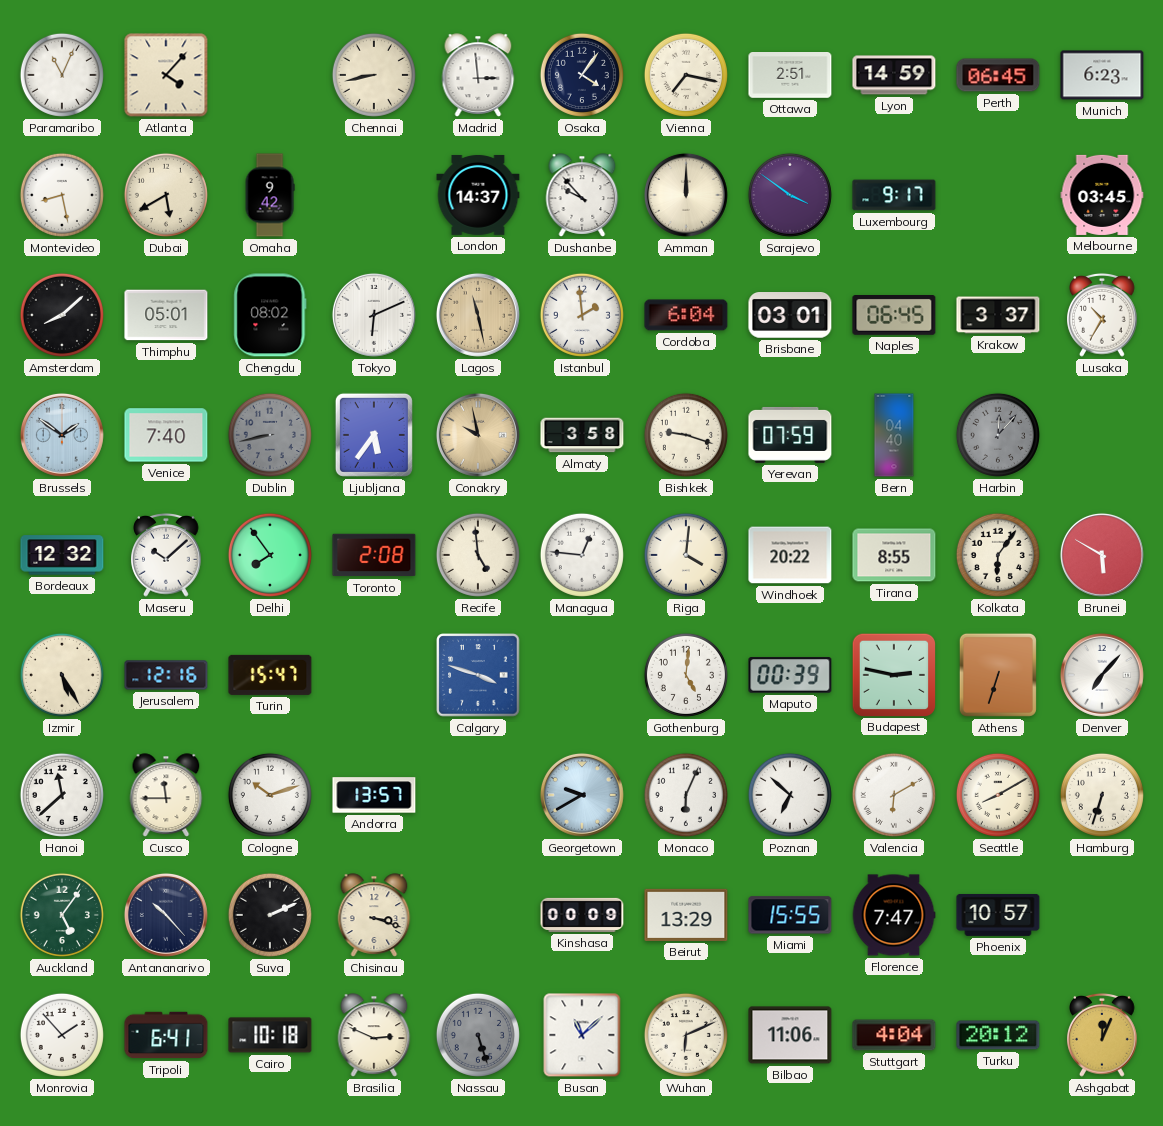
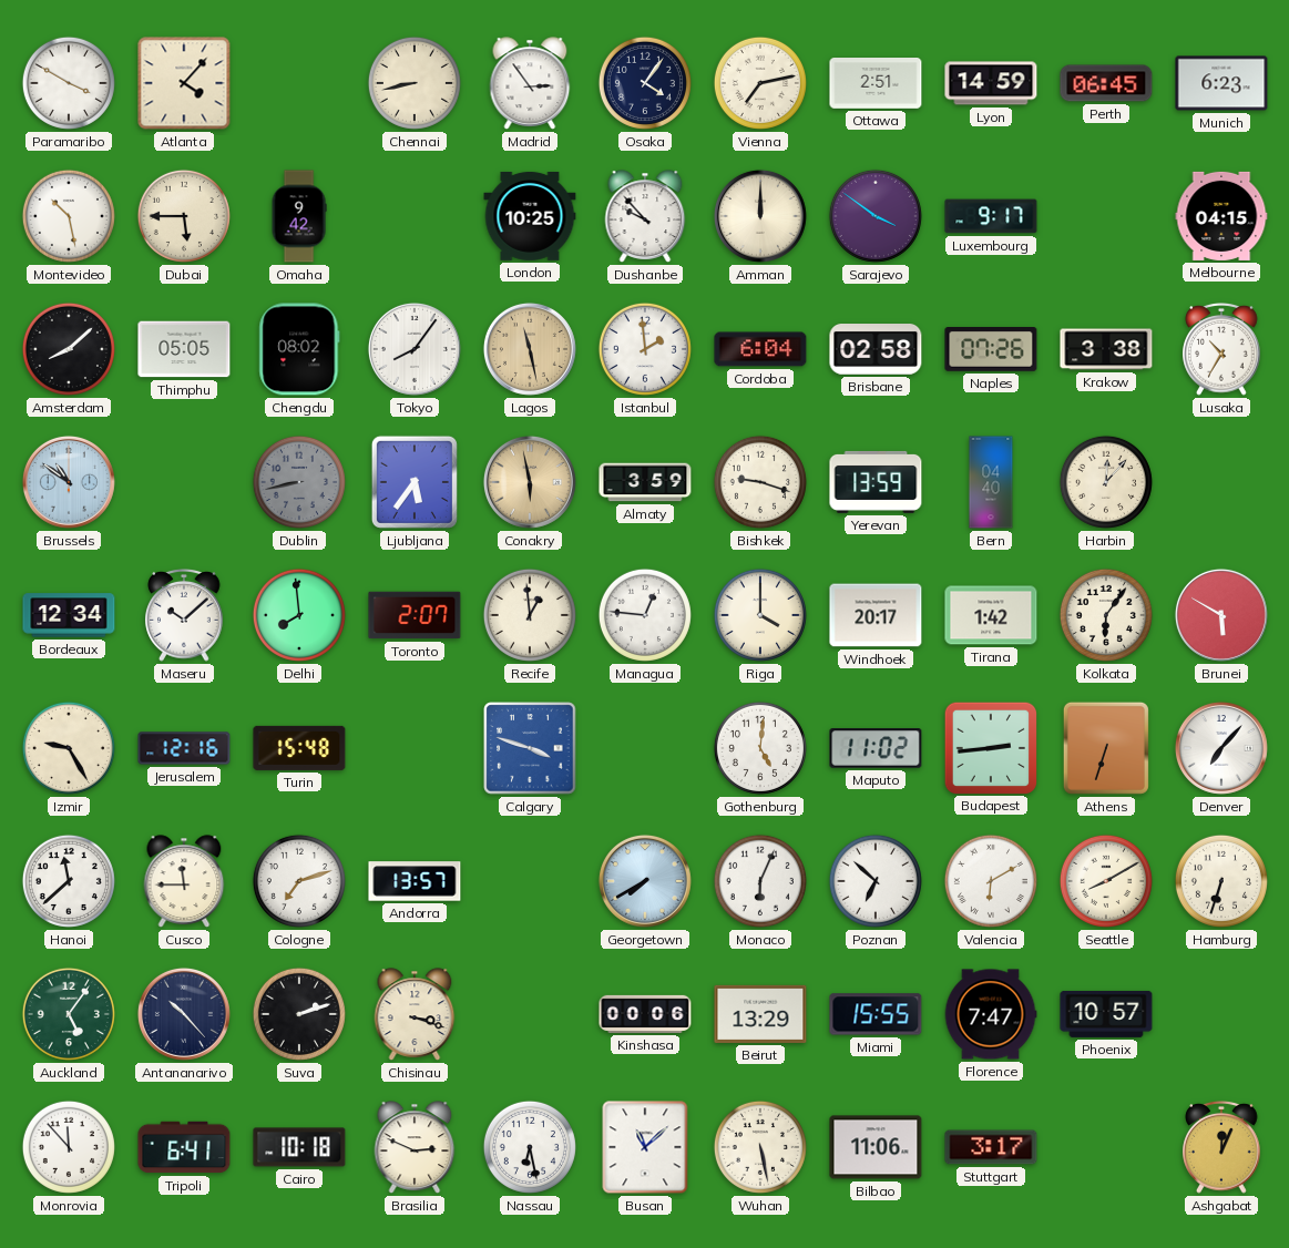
Paramaribo: 11:04 -> 3:50
Madrid: 2:59 -> 2:54
Vienna: 7:17 -> 7:13
Montevideo: 8:28 -> 10:28
Dubai: 5:40 -> 5:45
London: 14:37 -> 10:25
Melbourne: 03:45 -> 04:15
Thimphu: 05:01 -> 05:05
Tokyo: 6:11 -> 8:06
Brisbane: 03:01 -> 02:58
Naples: 06:45 -> 07:26
Krakow: 3:37 -> 3:38
Brussels: 1:51 -> 10:51
Venice: 7:40 -> none
Conakry: 9:58 -> 5:58
Almaty: 3:58 -> 3:59
Yerevan: 07:59 -> 13:59
Harbin dial: grey -> cream
Bordeaux: 12:32 -> 12:34
Delhi: 7:54 -> 7:59
Toronto: 2:08 -> 2:07
Recife: 4:59 -> 12:59
Riga: 4:01 -> 4:00
Windhoek: 20:22 -> 20:17
Tirana: 8:55 -> 1:42
Izmir: 5:25 -> 9:25
Turin: 15:47 -> 15:48
Maputo: 00:39 -> 11:02
Budapest: 2:47 -> 2:44
Cologne: 10:12 -> 7:12
Georgetown: 9:40 -> 7:40
Suva: 2:11 -> 2:12
Kinshasa: 00:09 -> 00:06
Monrovia: 1:53 -> 11:53
Nassau: 5:27 -> 6:28
Nassau dial: grey -> white
Wuhan: 6:11 -> 5:28
Stuttgart: 4:04 -> 3:17
Turku: 20:12 -> none
